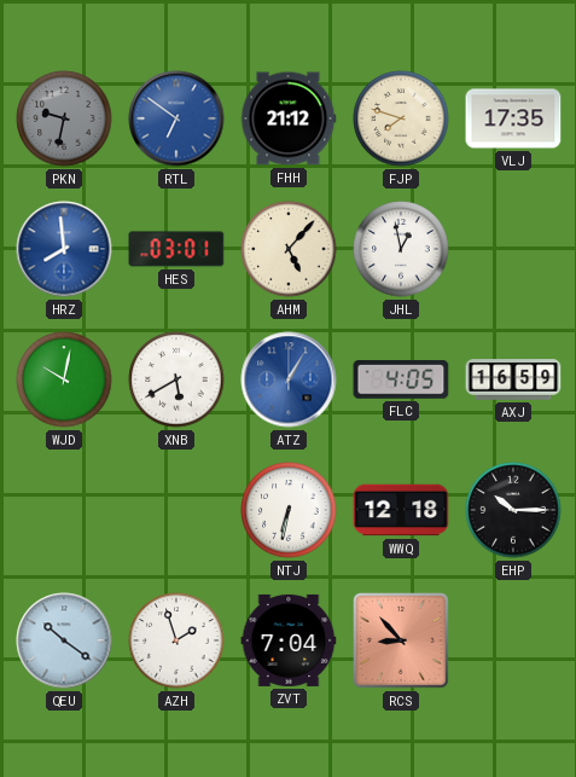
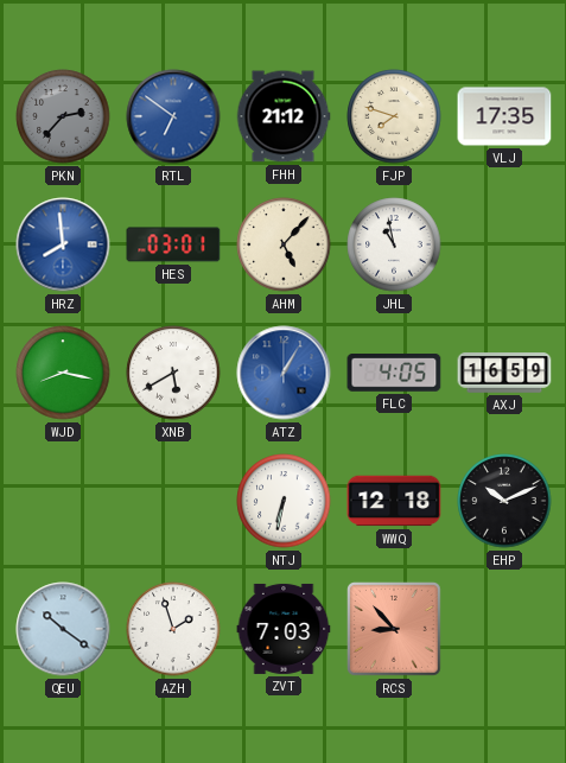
PKN: 9:32 -> 2:37
JHL: 12:58 -> 10:58
WJD: 10:02 -> 8:17
EHP: 10:15 -> 10:11
ZVT: 7:04 -> 7:03
